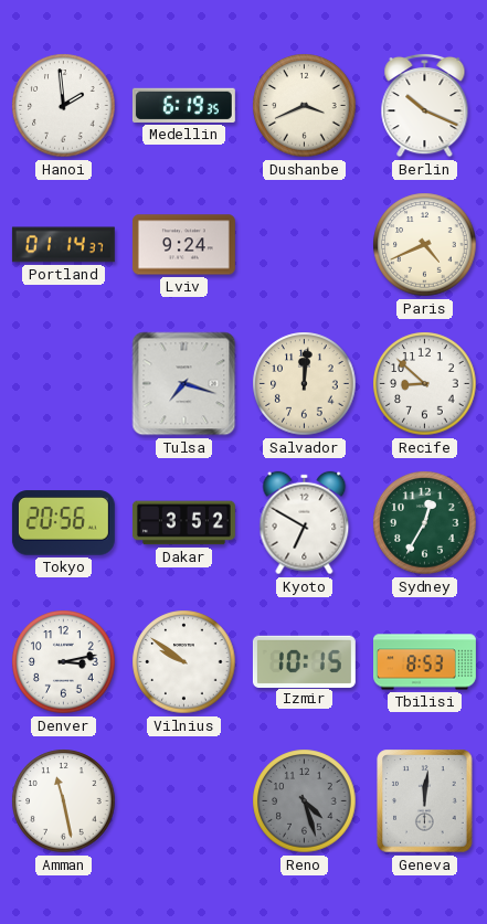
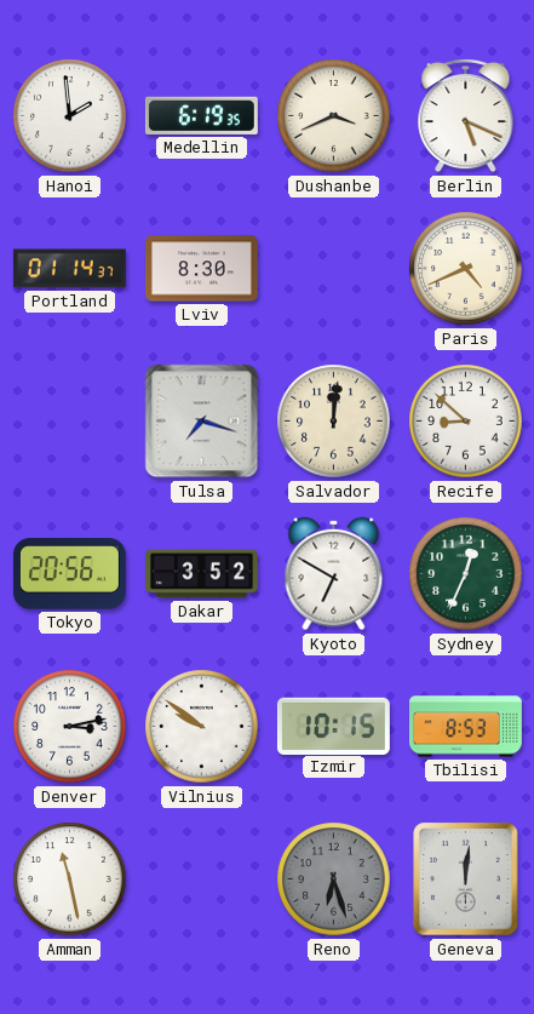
Berlin: 10:19 -> 5:19
Lviv: 9:24 -> 8:30
Sydney: 12:35 -> 12:34
Reno: 4:27 -> 6:27
